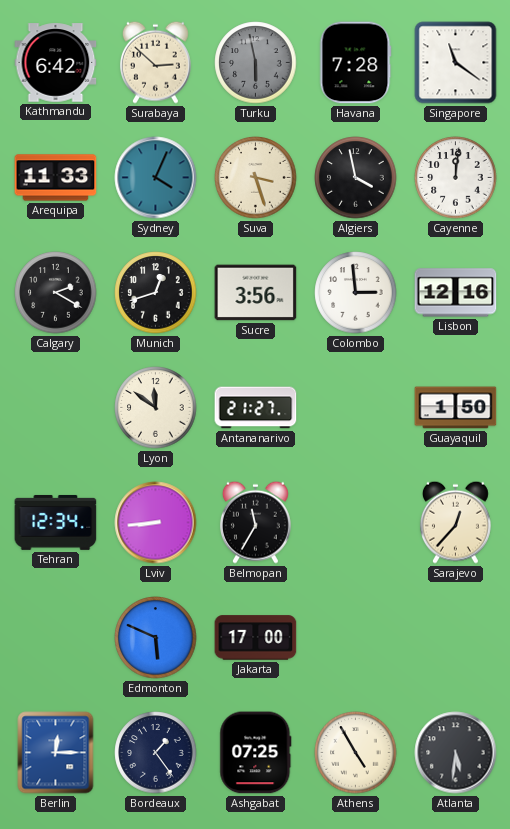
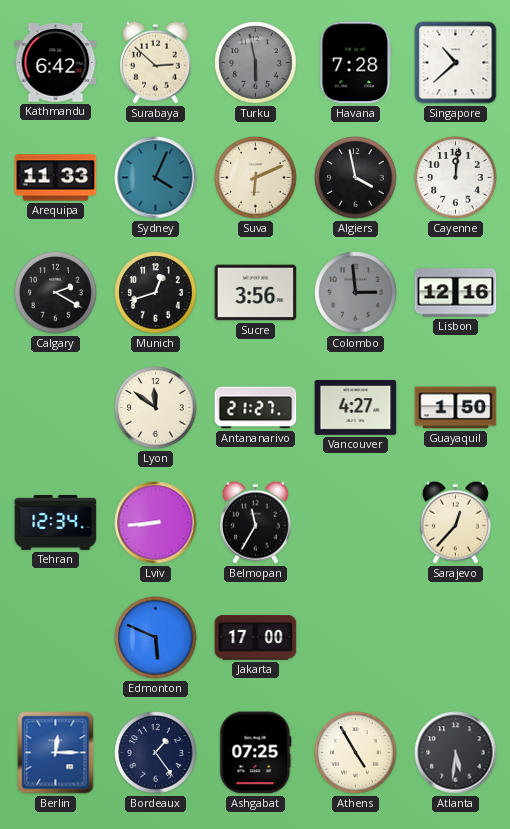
Singapore: 11:21 -> 10:38
Suva: 3:27 -> 6:11
Colombo dial: white -> grey
Vancouver: none -> 4:27
